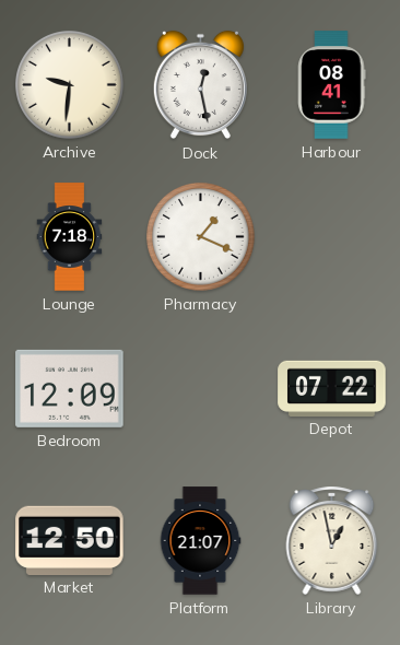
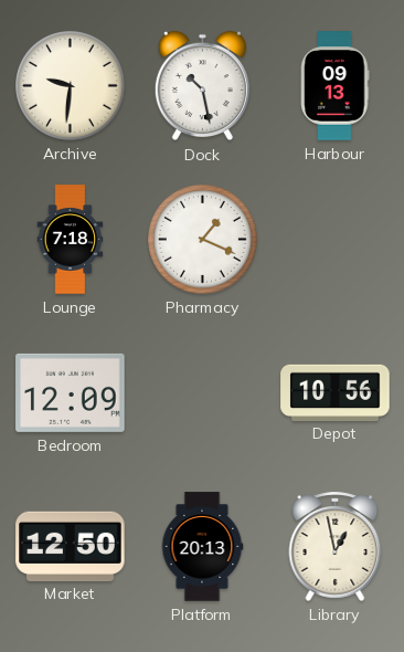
Dock: 12:28 -> 10:28
Harbour: 08:41 -> 09:13
Depot: 07:22 -> 10:56
Platform: 21:07 -> 20:13
